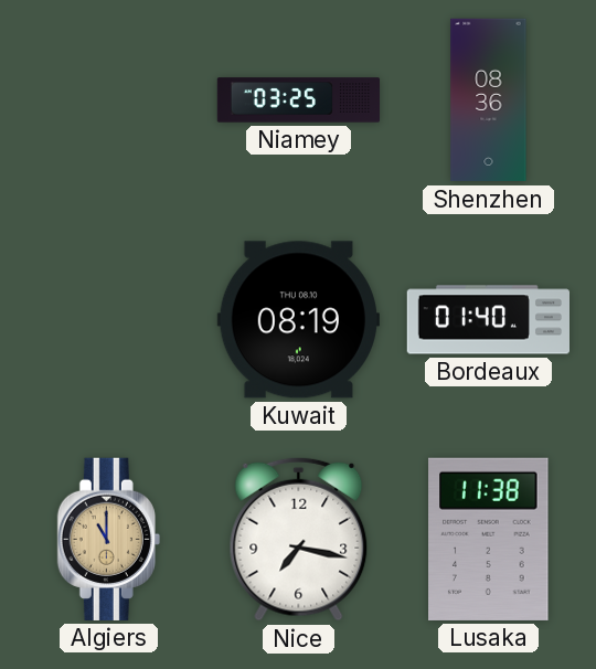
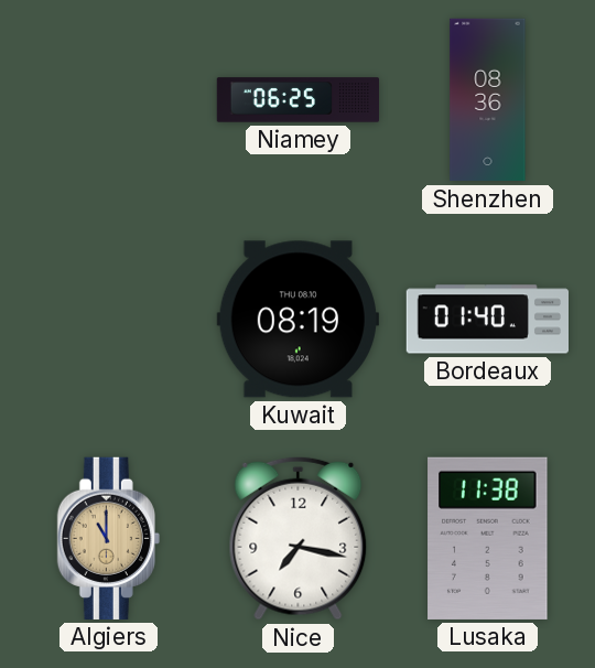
Niamey: 03:25 -> 06:25
